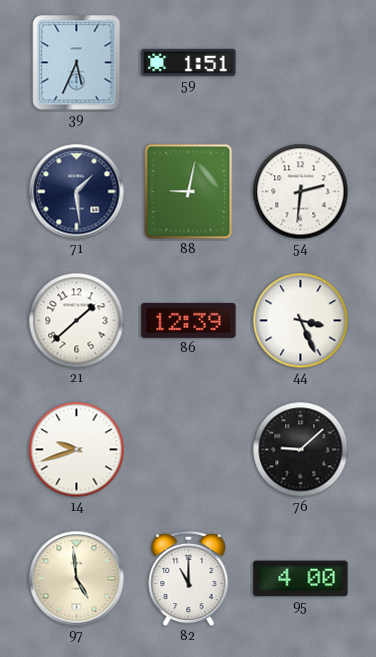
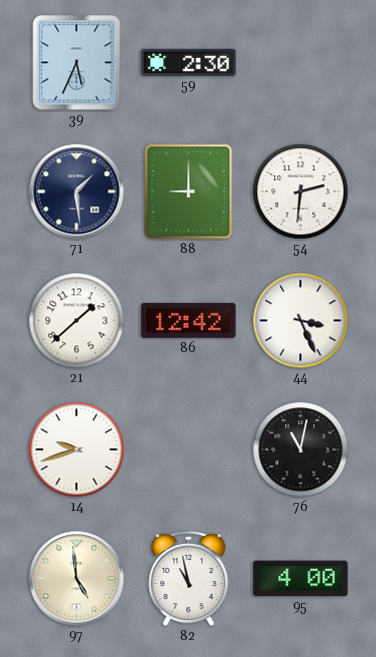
59: 1:51 -> 2:30
88: 9:02 -> 9:00
86: 12:39 -> 12:42
76: 9:08 -> 11:02
82: 11:00 -> 10:58
